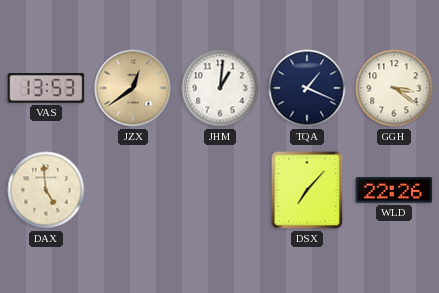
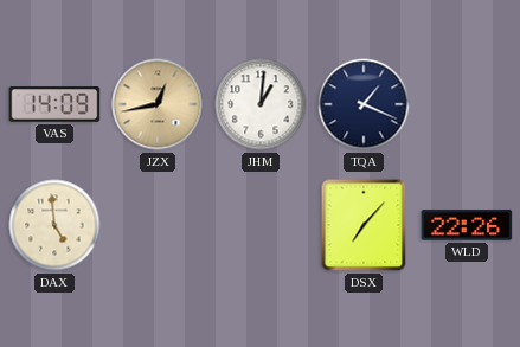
VAS: 13:53 -> 14:09
JZX: 12:39 -> 12:43
GGH: 3:21 -> none
